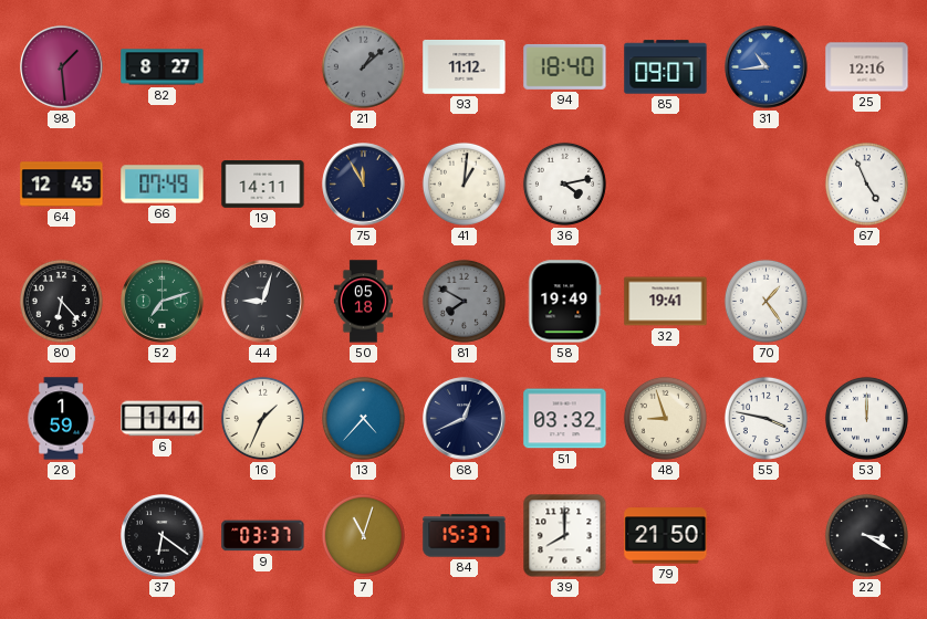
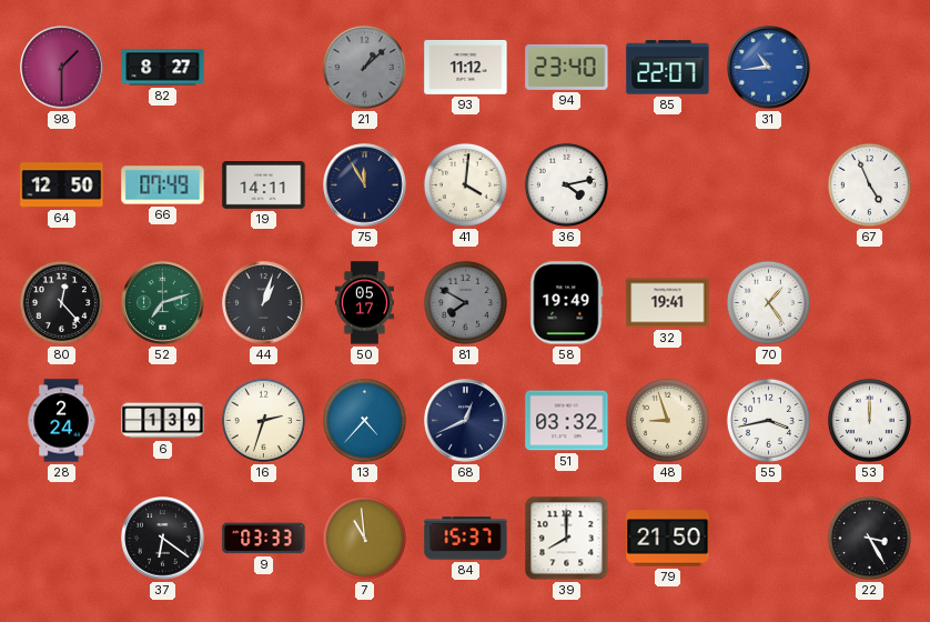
98: 1:29 -> 1:30
94: 18:40 -> 23:40
85: 09:07 -> 22:07
25: 12:16 -> none
64: 12:45 -> 12:50
41: 1:01 -> 4:01
80: 6:23 -> 12:23
44: 9:03 -> 1:03
50: 05:18 -> 05:17
28: 1:59 -> 2:24
6: 1:44 -> 1:39
16: 1:34 -> 2:33
55: 3:47 -> 3:43
9: 03:37 -> 03:33
7: 11:03 -> 10:59
22: 3:20 -> 3:25
